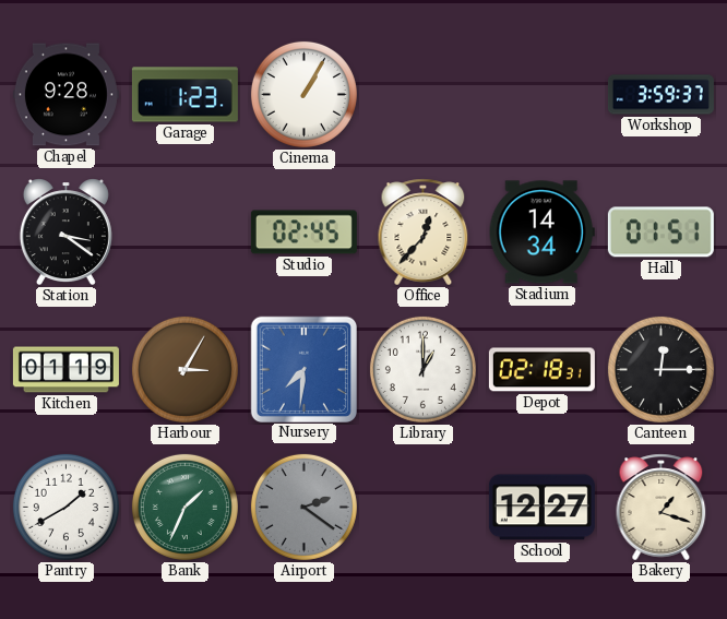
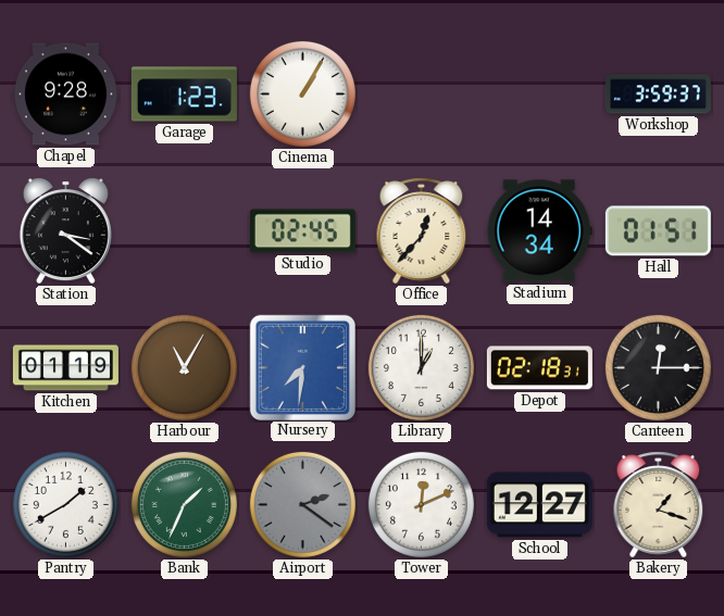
Harbour: 3:05 -> 11:05
Tower: none -> 12:11
